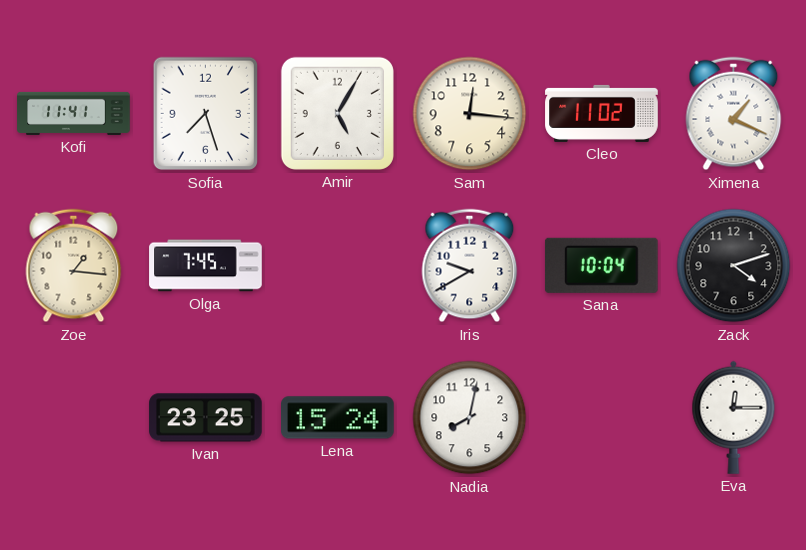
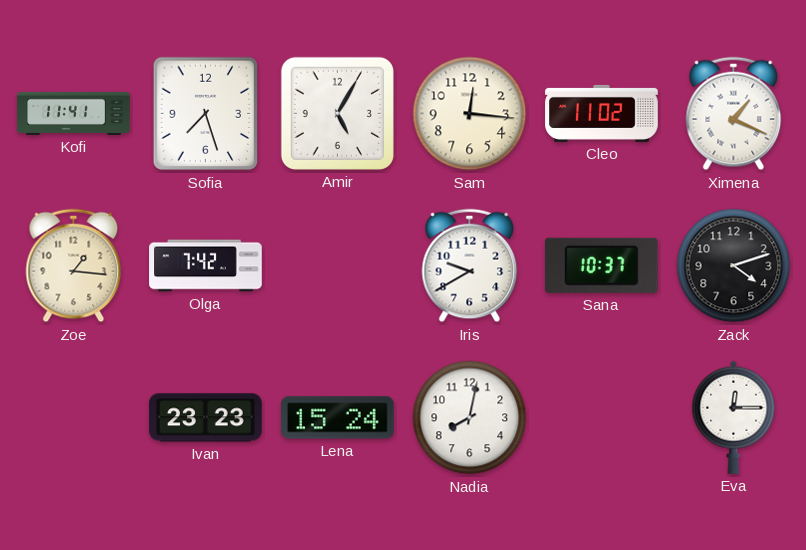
Olga: 7:45 -> 7:42
Sana: 10:04 -> 10:37
Ivan: 23:25 -> 23:23
